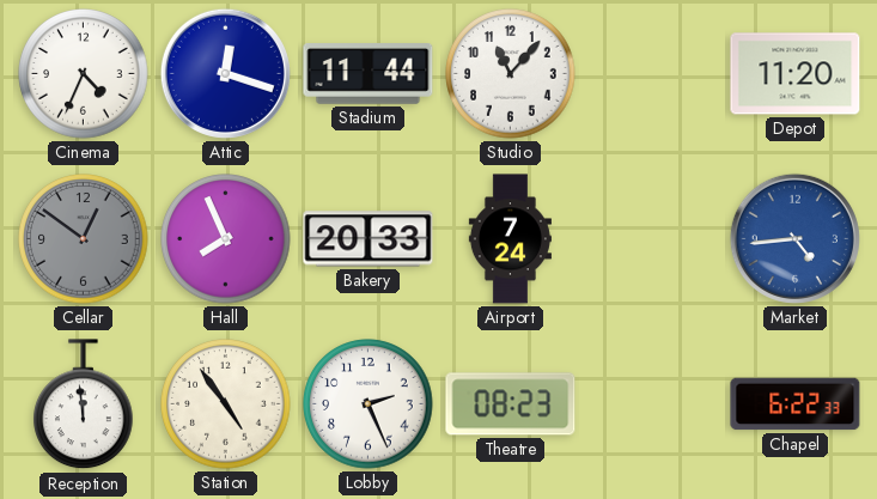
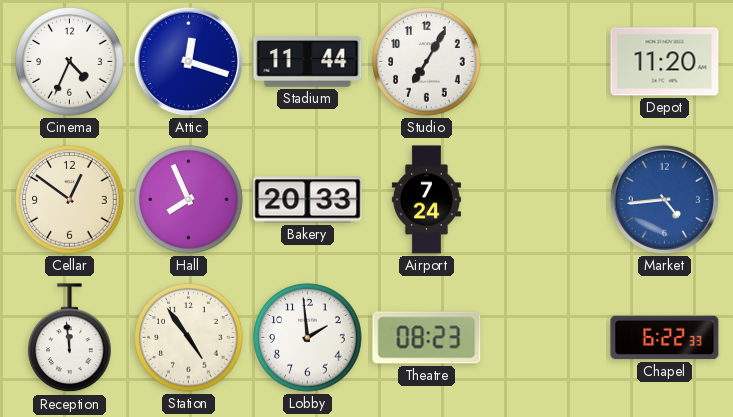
Studio: 11:07 -> 7:05
Cellar dial: grey -> cream
Lobby: 2:26 -> 1:59
